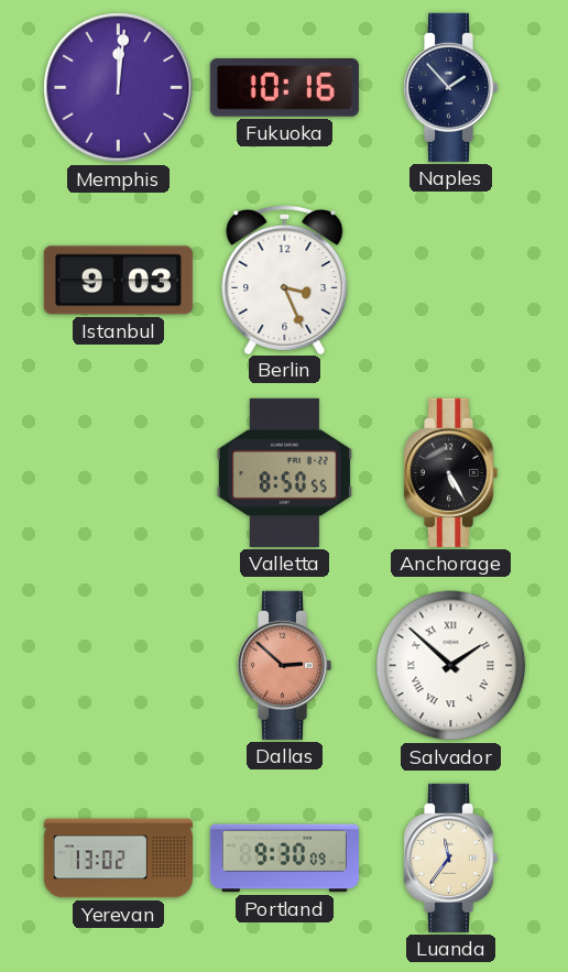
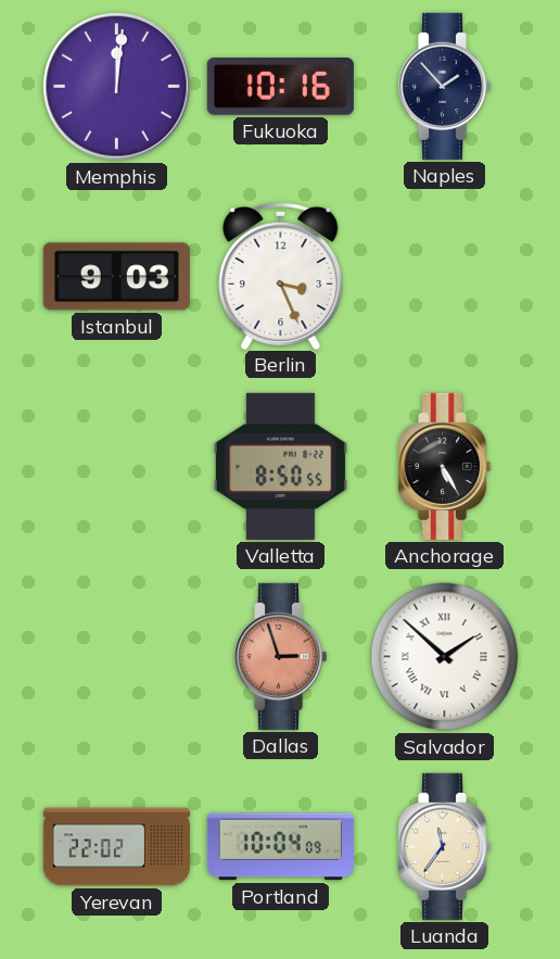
Dallas: 2:52 -> 2:57
Yerevan: 13:02 -> 22:02
Portland: 9:30 -> 10:04
